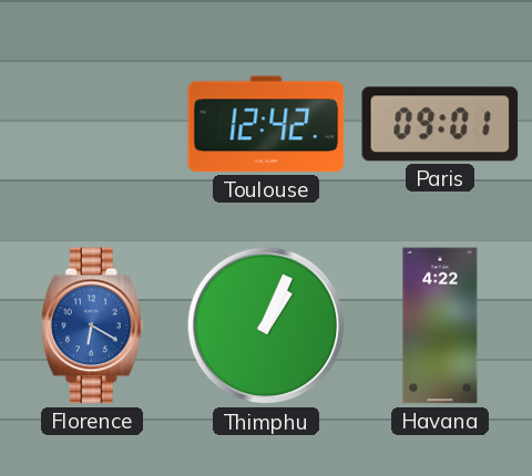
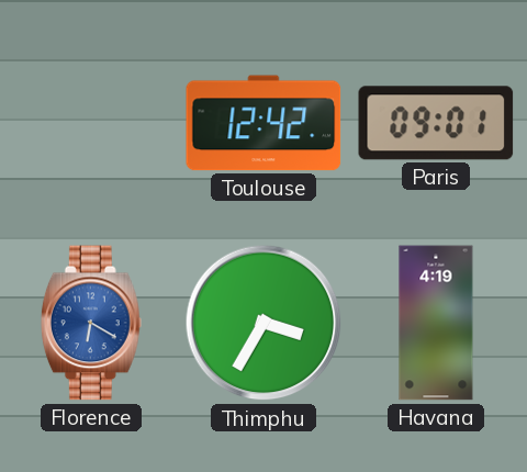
Thimphu: 1:04 -> 3:35
Havana: 4:22 -> 4:19
